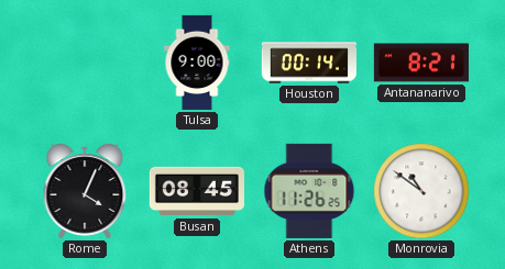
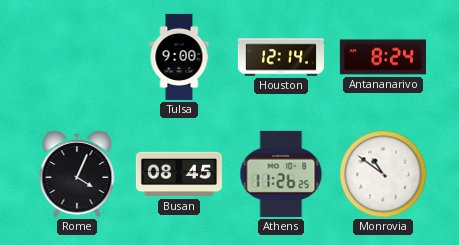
Houston: 00:14 -> 12:14
Antananarivo: 8:21 -> 8:24
